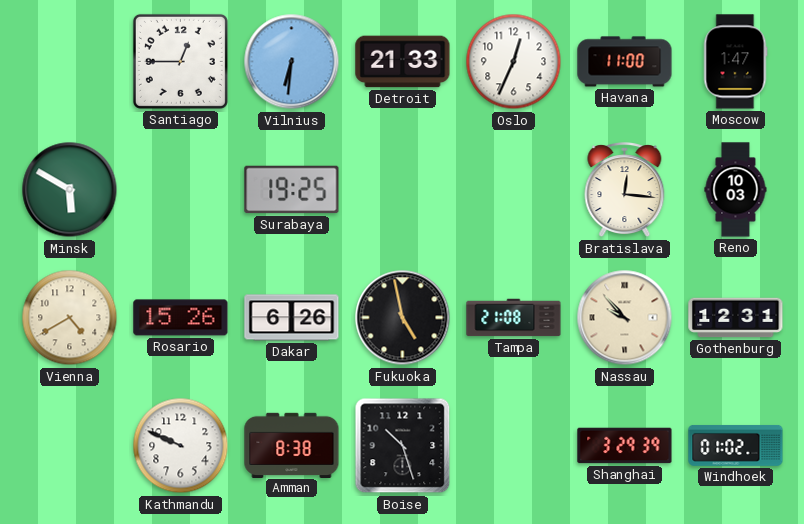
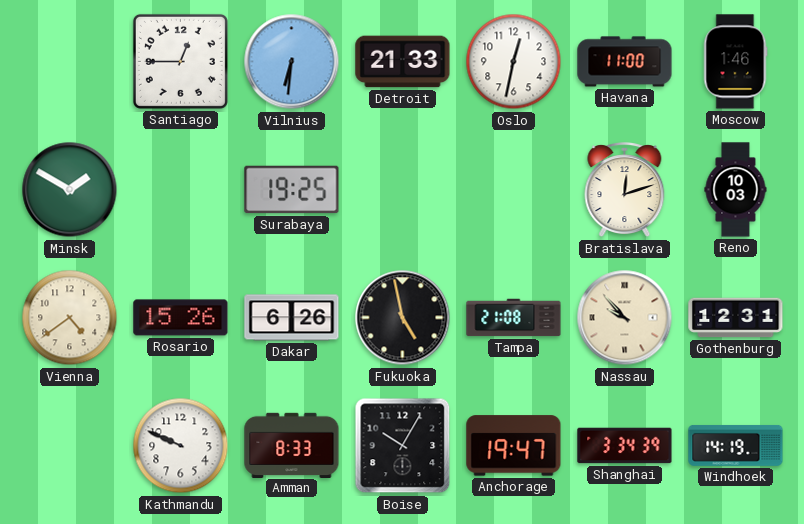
Oslo: 12:34 -> 12:32
Moscow: 1:47 -> 1:46
Minsk: 5:50 -> 1:50
Bratislava: 12:16 -> 12:12
Vienna: 4:40 -> 4:39
Amman: 8:38 -> 8:33
Boise: 10:27 -> 10:05
Anchorage: none -> 19:47
Shanghai: 3:29 -> 3:34
Windhoek: 01:02 -> 14:19
